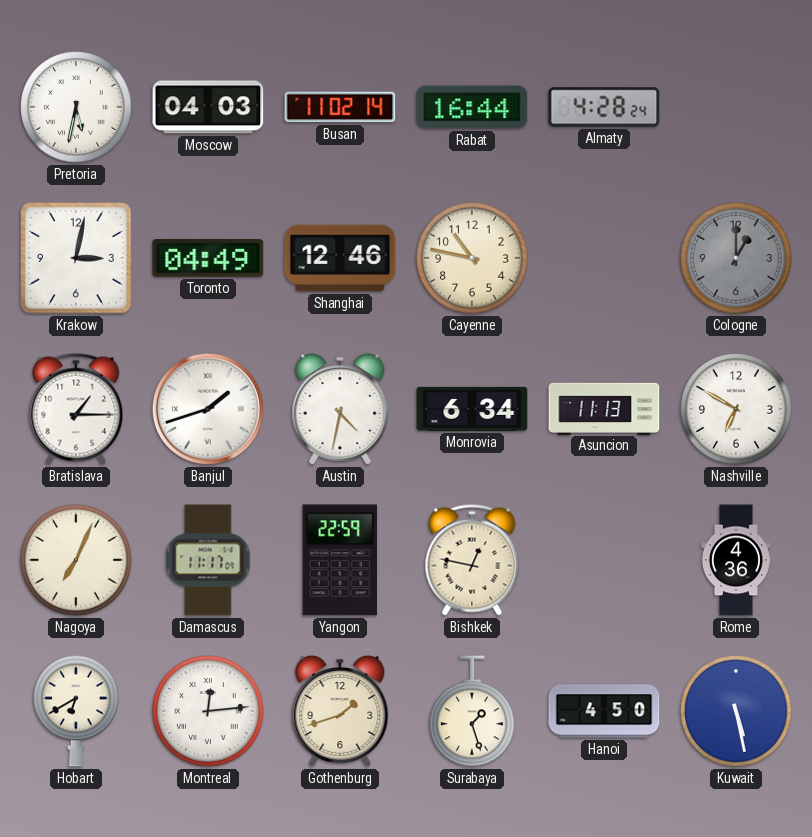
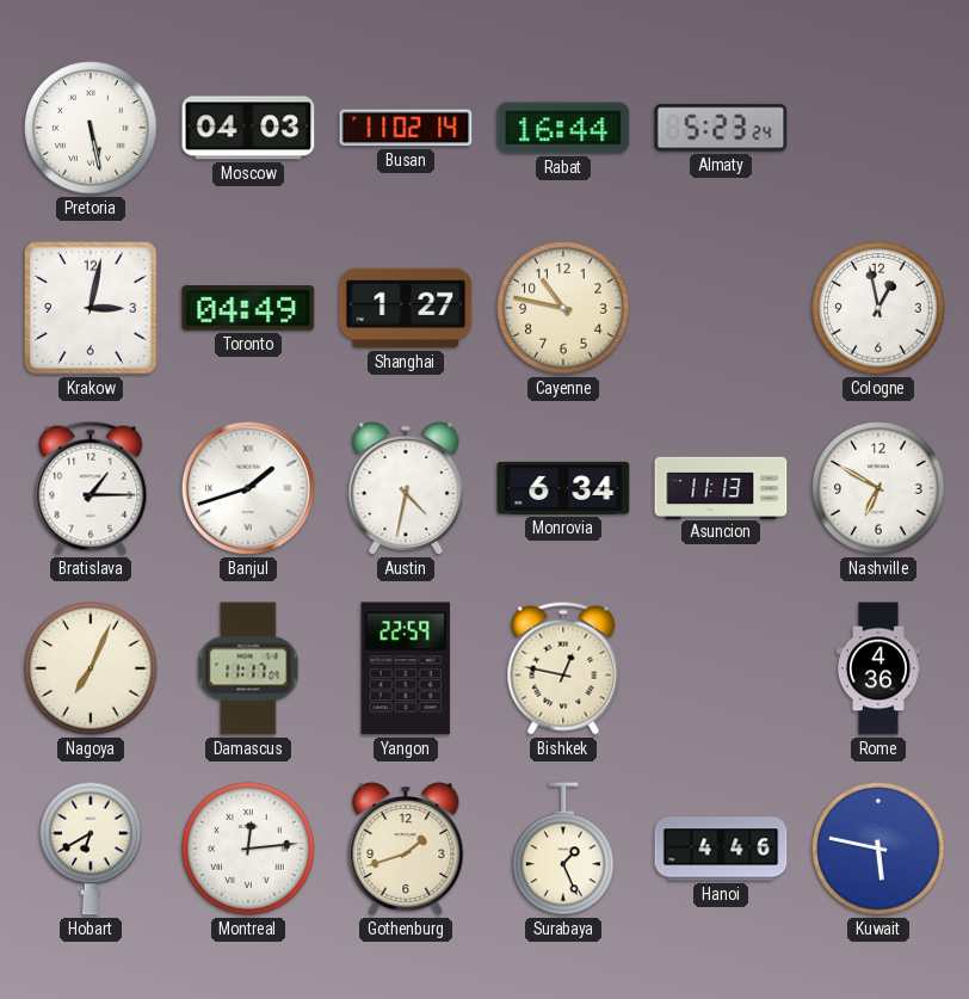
Pretoria: 5:32 -> 5:28
Almaty: 4:28 -> 5:23
Shanghai: 12:46 -> 1:27
Cologne: 1:00 -> 12:58
Cologne dial: grey -> white
Surabaya: 1:27 -> 1:26
Hanoi: 4:50 -> 4:46
Kuwait: 5:28 -> 5:47
